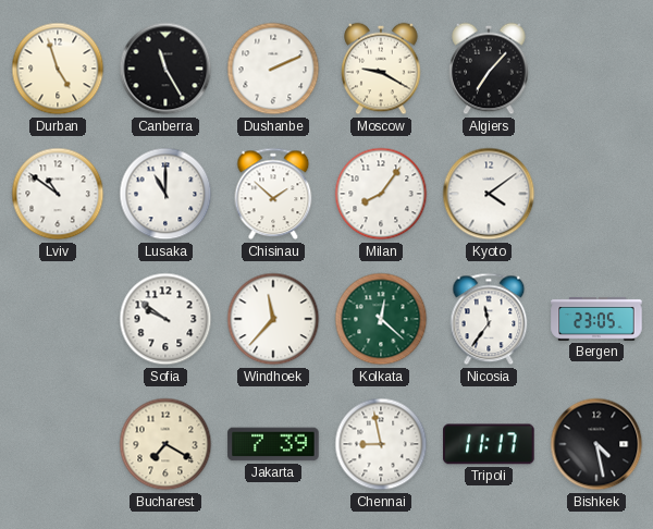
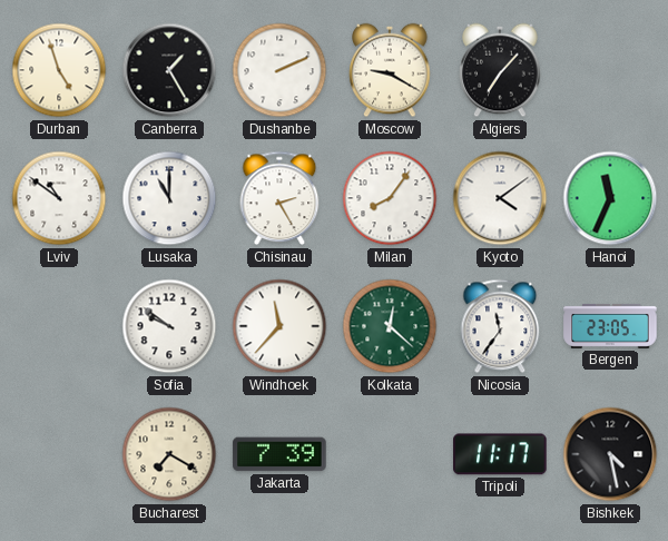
Canberra: 11:25 -> 1:25
Chisinau: 1:52 -> 2:25
Hanoi: none -> 11:34
Chennai: 8:58 -> none
